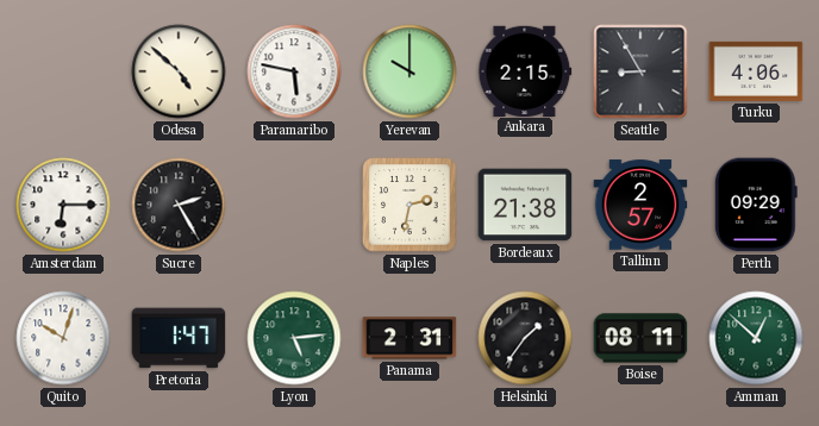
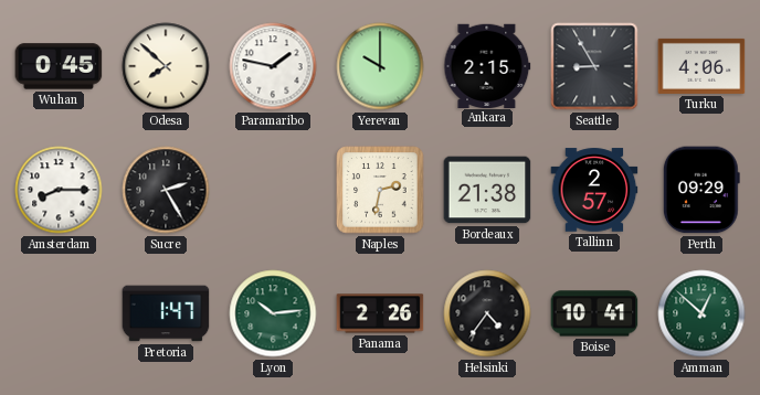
Wuhan: none -> 0:45
Odesa: 4:52 -> 7:52
Paramaribo: 5:47 -> 1:47
Amsterdam: 6:15 -> 8:15
Quito: 10:03 -> none
Lyon: 5:14 -> 10:14
Panama: 2:31 -> 2:26
Helsinki: 1:36 -> 4:36
Boise: 08:11 -> 10:41
